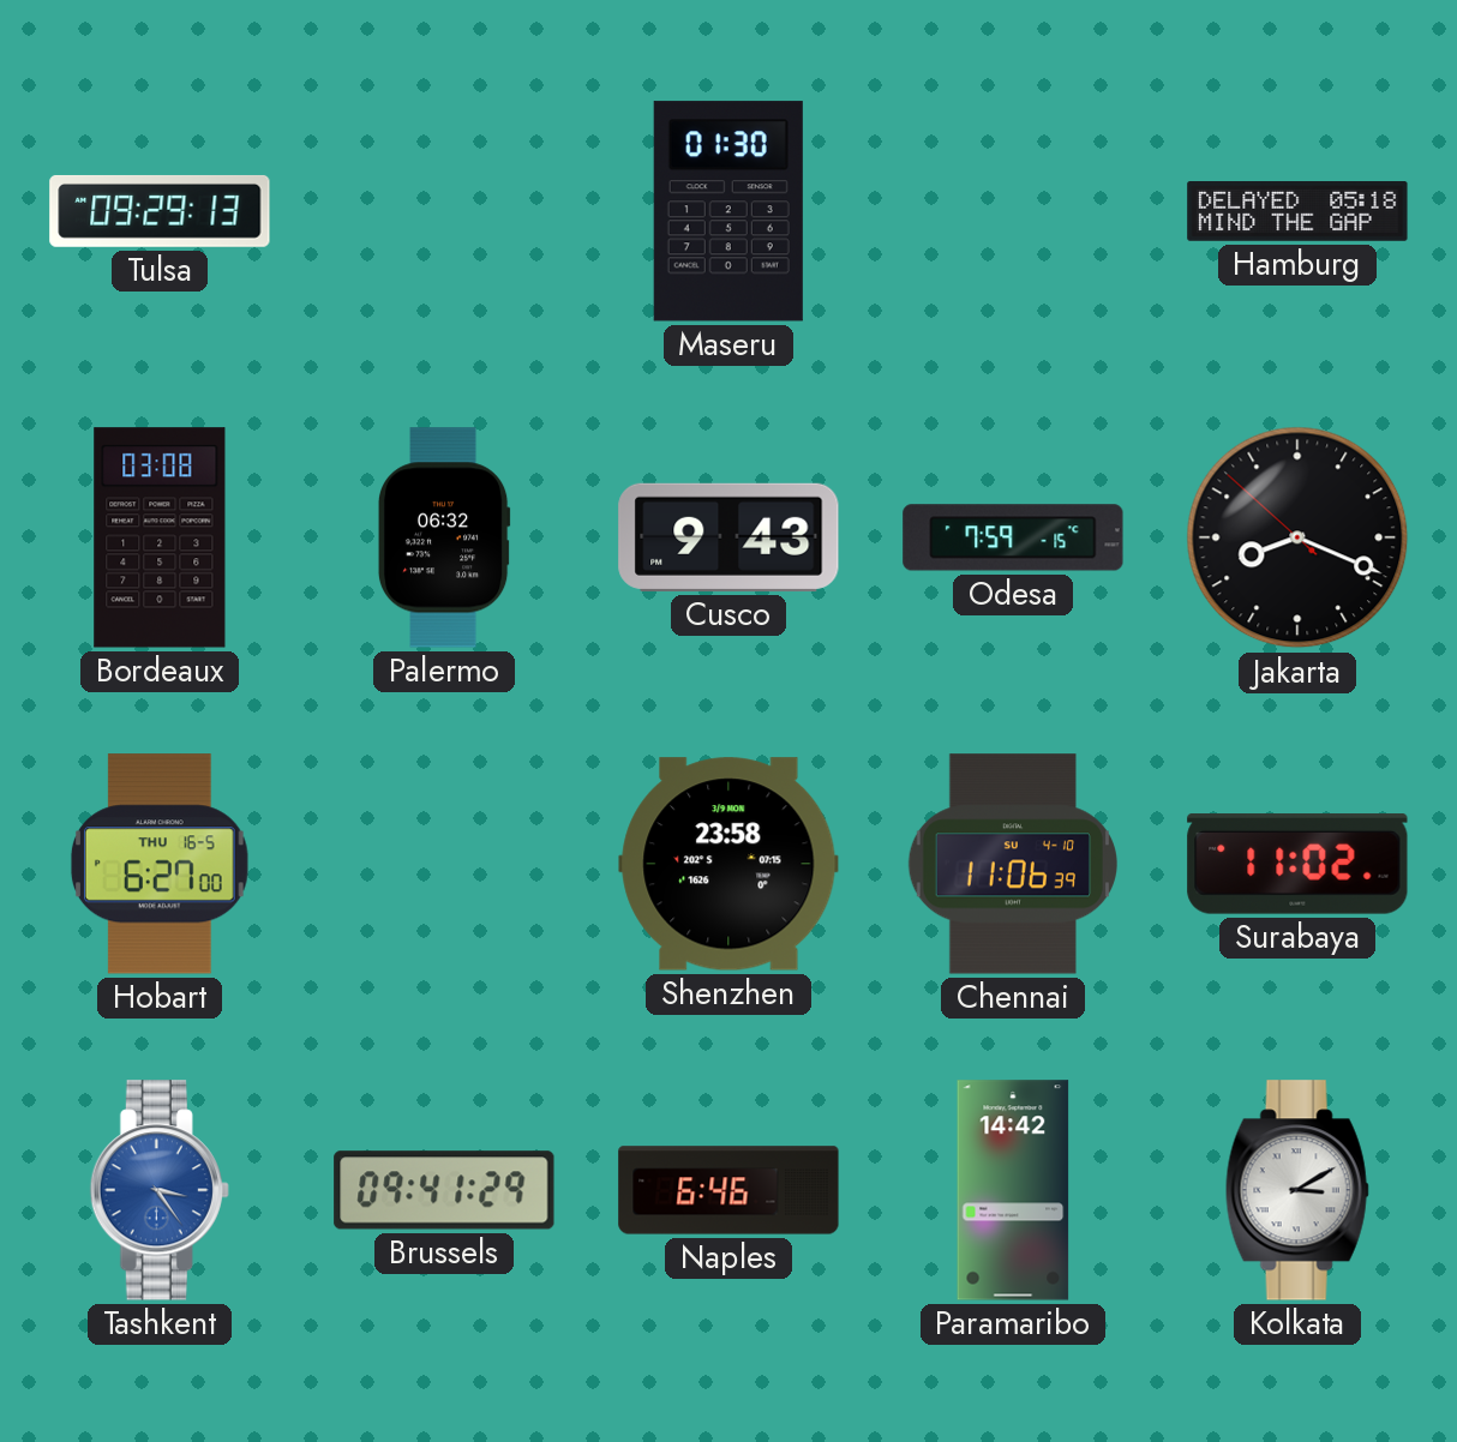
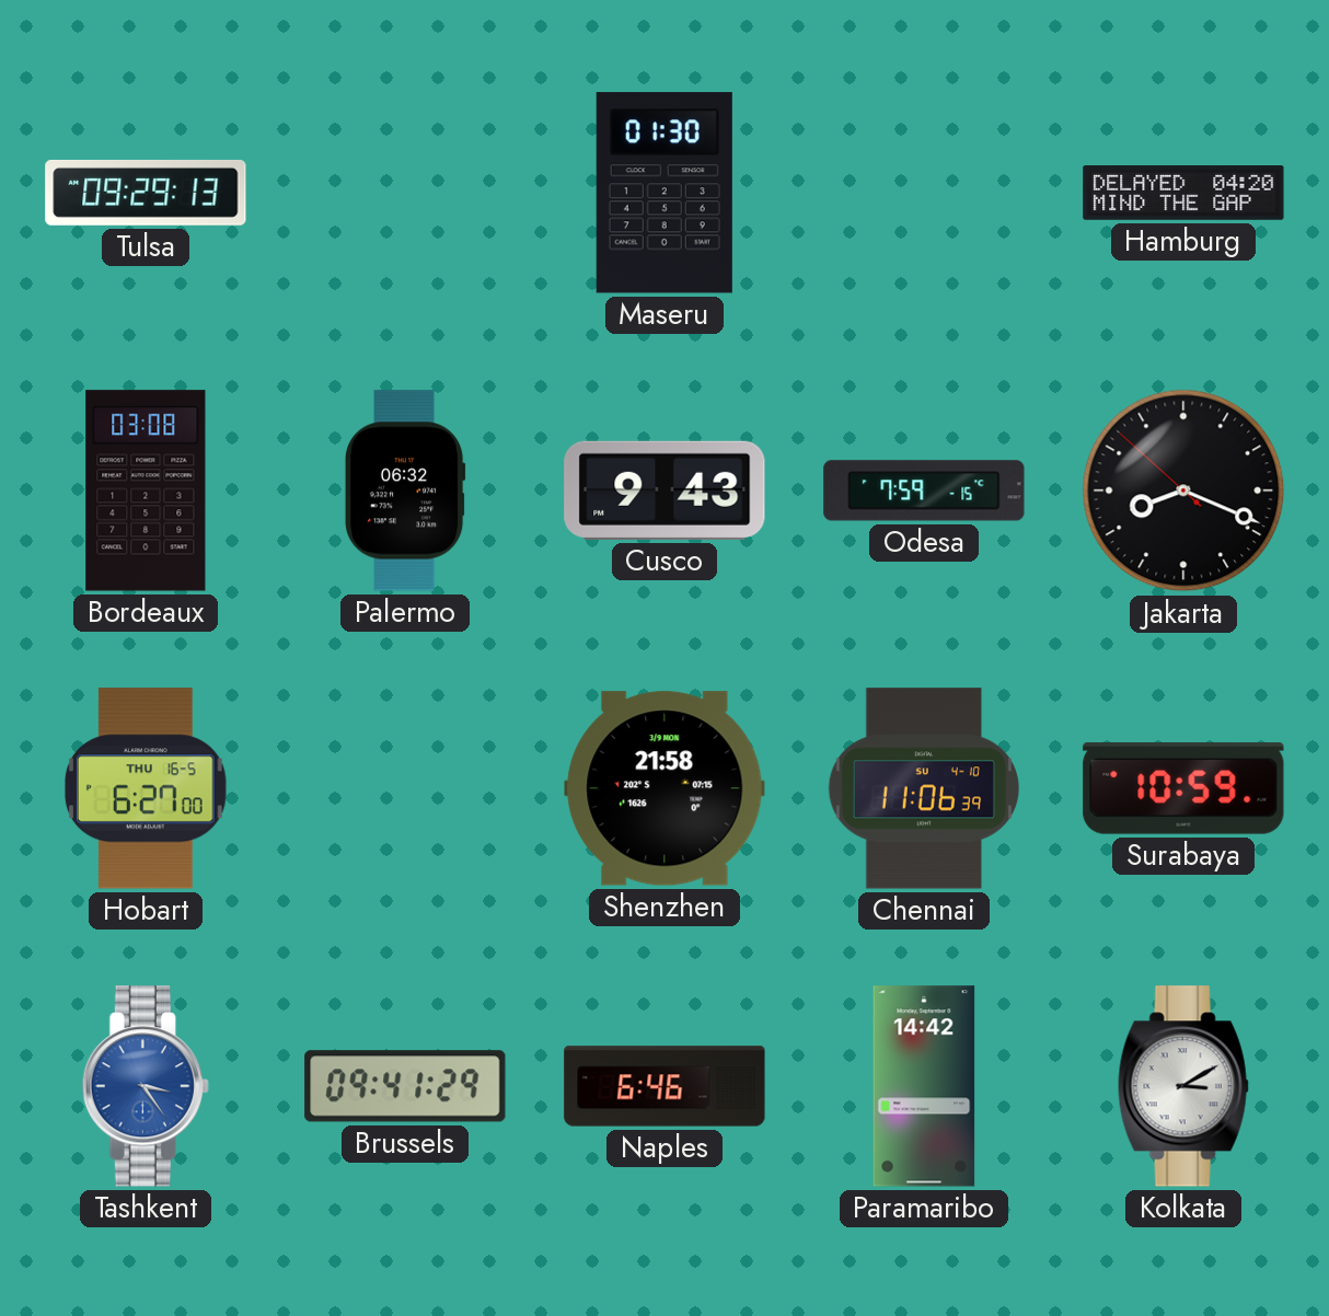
Hamburg: 05:18 -> 04:20
Shenzhen: 23:58 -> 21:58
Surabaya: 11:02 -> 10:59
